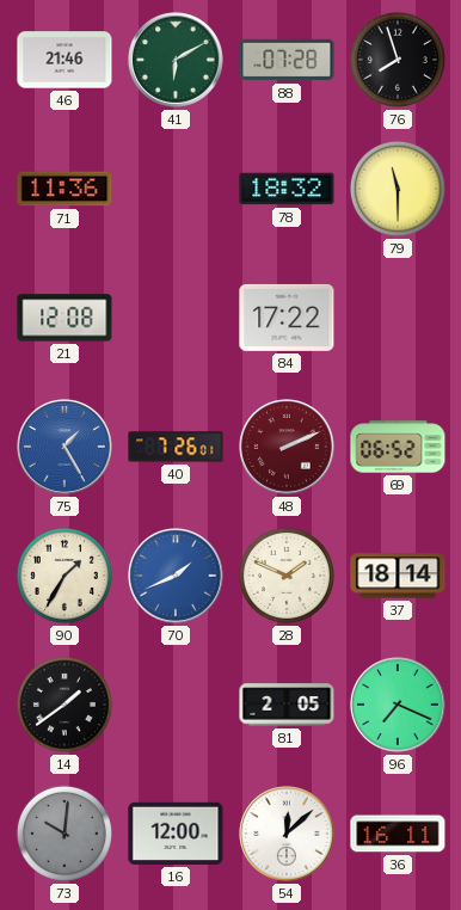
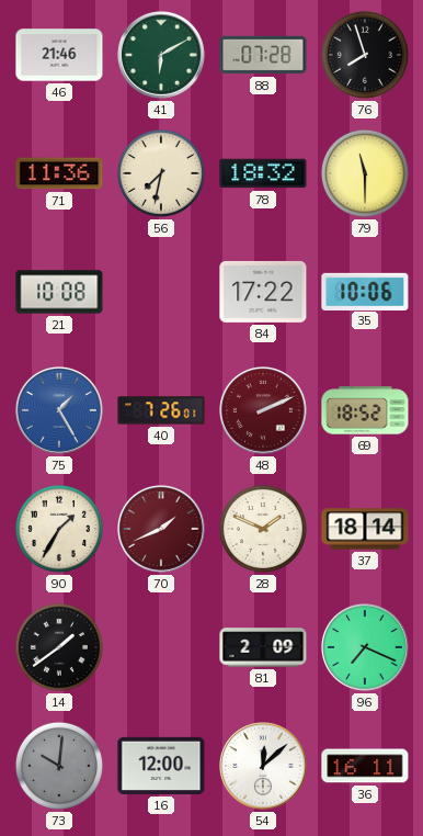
56: none -> 7:32
21: 12:08 -> 10:08
35: none -> 10:06
69: 06:52 -> 18:52
70 dial: blue -> burgundy
81: 2:05 -> 2:09
